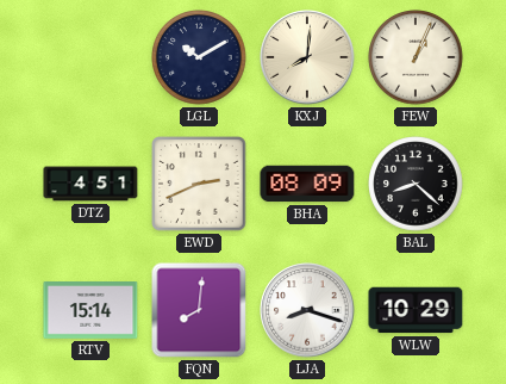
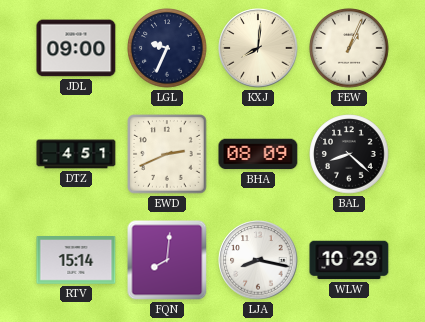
JDL: none -> 09:00
LGL: 10:10 -> 9:34
LJA: 8:18 -> 8:17
